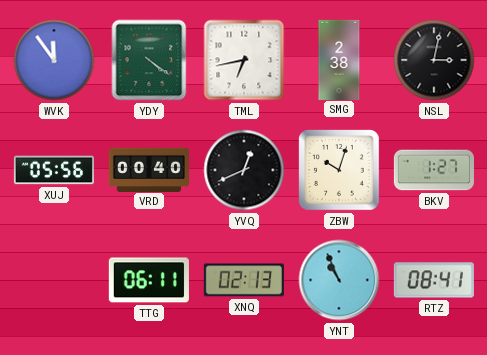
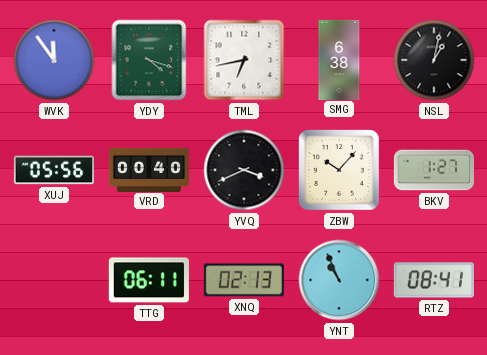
YDY: 4:21 -> 4:18
SMG: 2:38 -> 6:38
NSL: 3:02 -> 1:02
YVQ: 12:41 -> 3:41
ZBW: 10:03 -> 10:07
